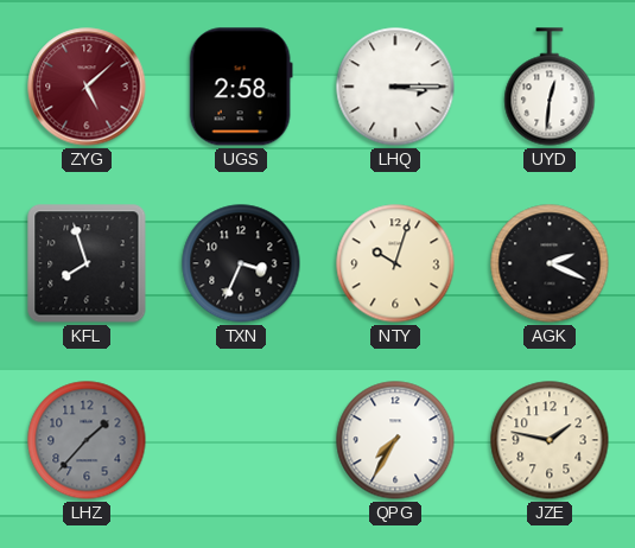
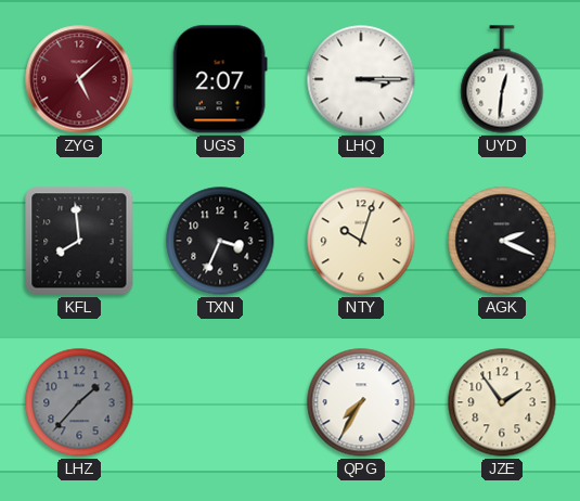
UGS: 2:58 -> 2:07
KFL: 7:57 -> 7:59
JZE: 1:47 -> 1:54
